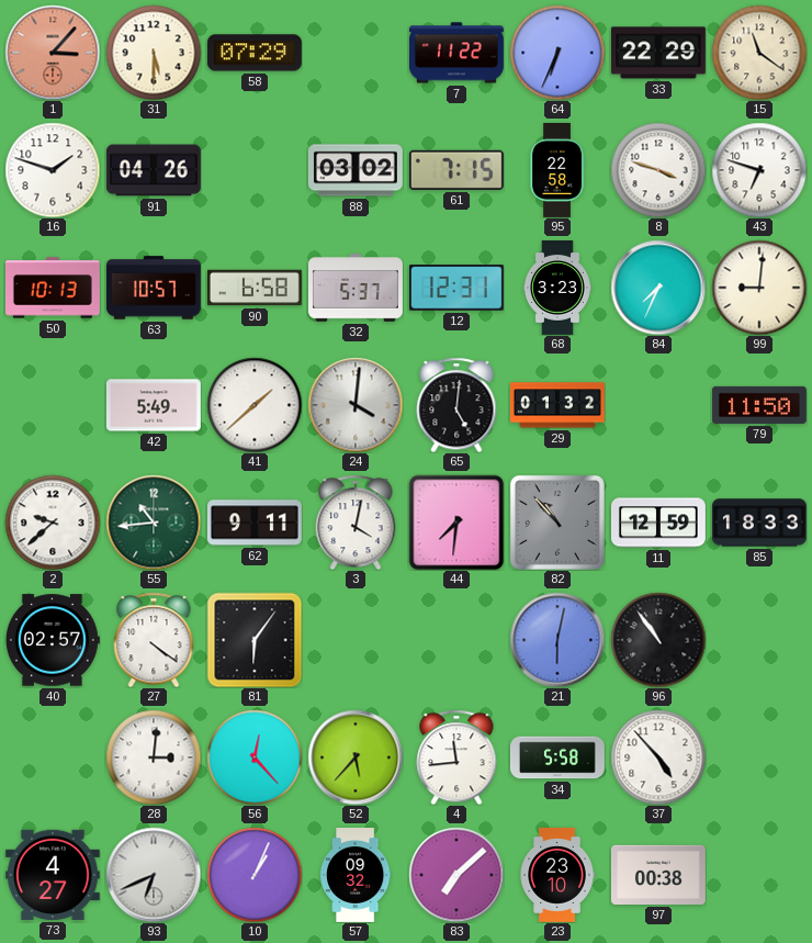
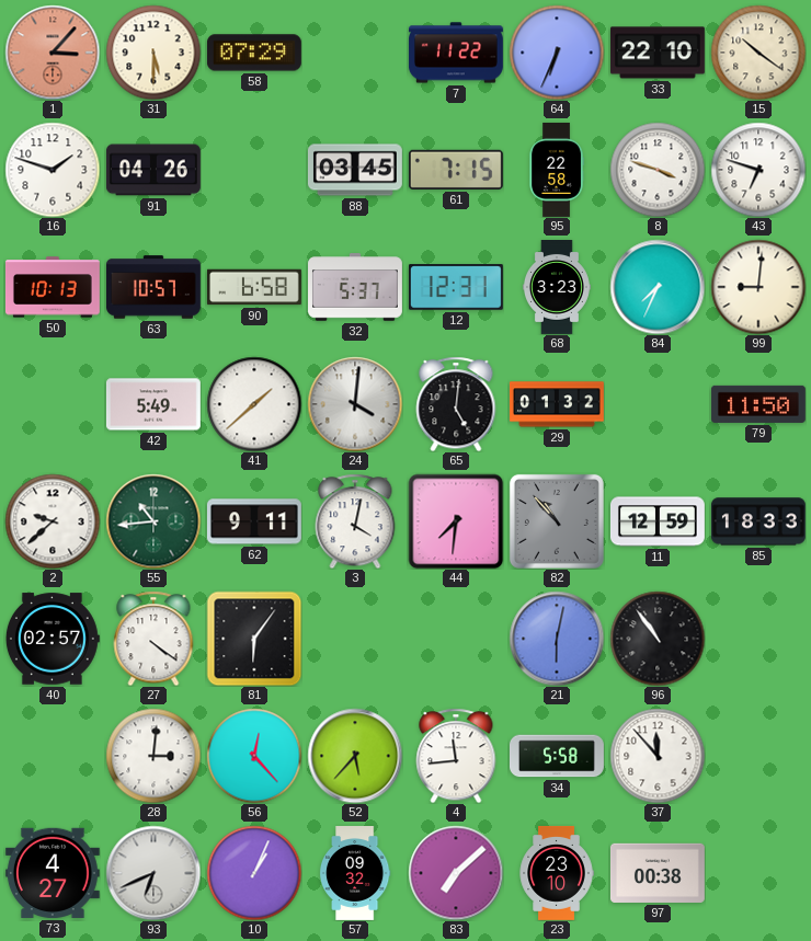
33: 22:29 -> 22:10
15: 11:21 -> 10:21
88: 03:02 -> 03:45
37: 4:53 -> 11:53
